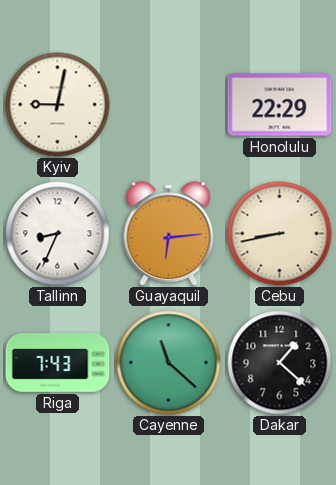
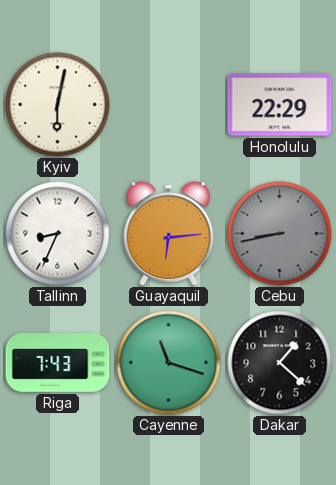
Kyiv: 9:02 -> 6:02
Cebu dial: cream -> grey
Cayenne: 11:22 -> 11:18
